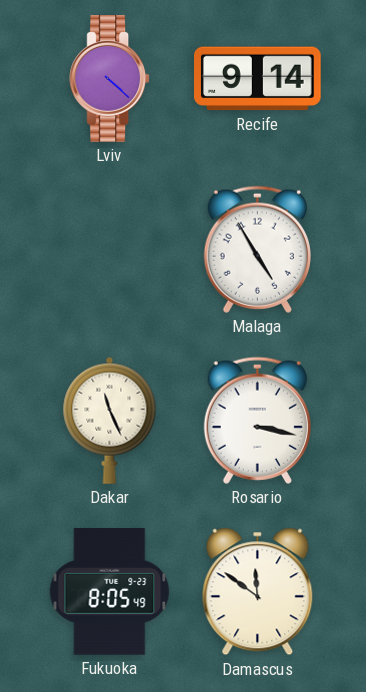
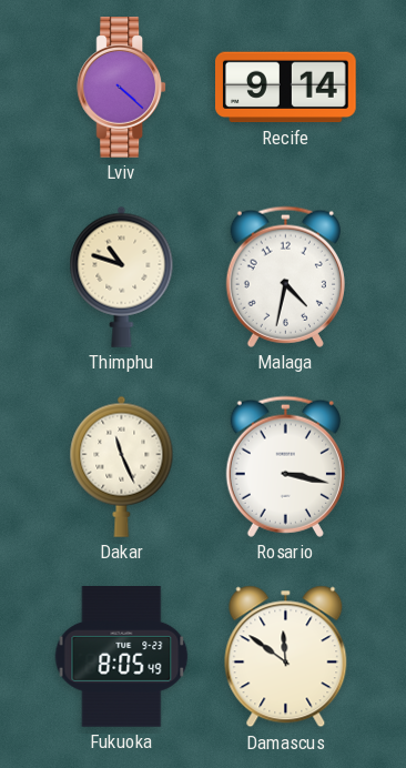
Thimphu: none -> 10:48
Malaga: 4:55 -> 4:32
